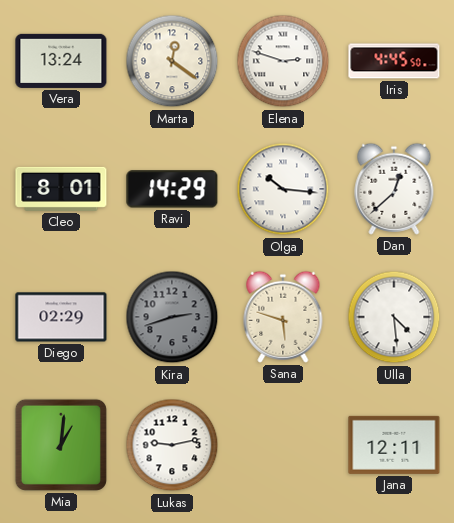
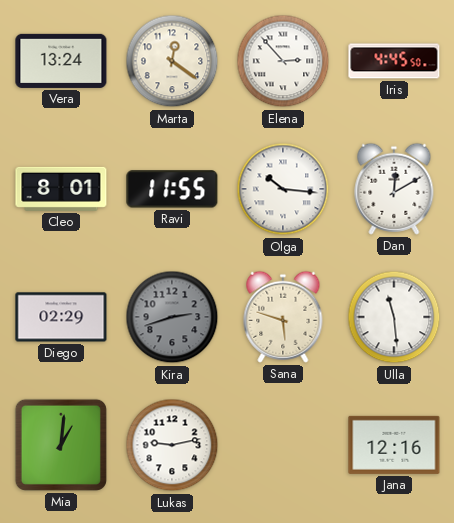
Elena: 2:48 -> 2:53
Ravi: 14:29 -> 11:55
Dan: 12:38 -> 12:10
Ulla: 4:29 -> 11:29
Jana: 12:11 -> 12:16
